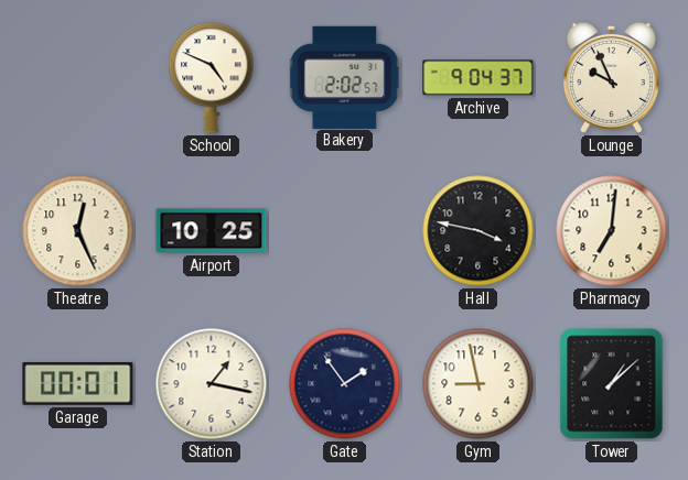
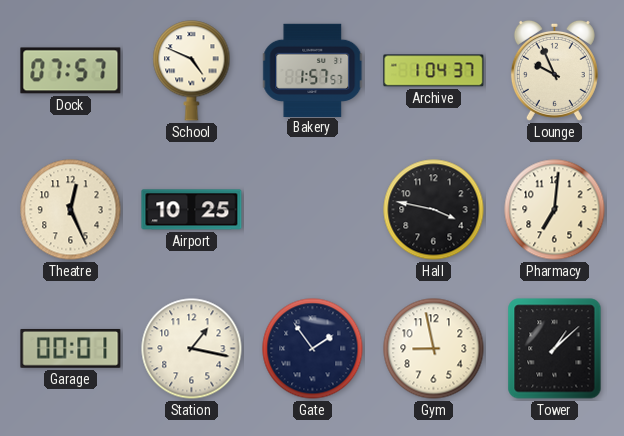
Dock: none -> 07:57
Bakery: 2:02 -> 1:57
Archive: 9:04 -> 1:04
